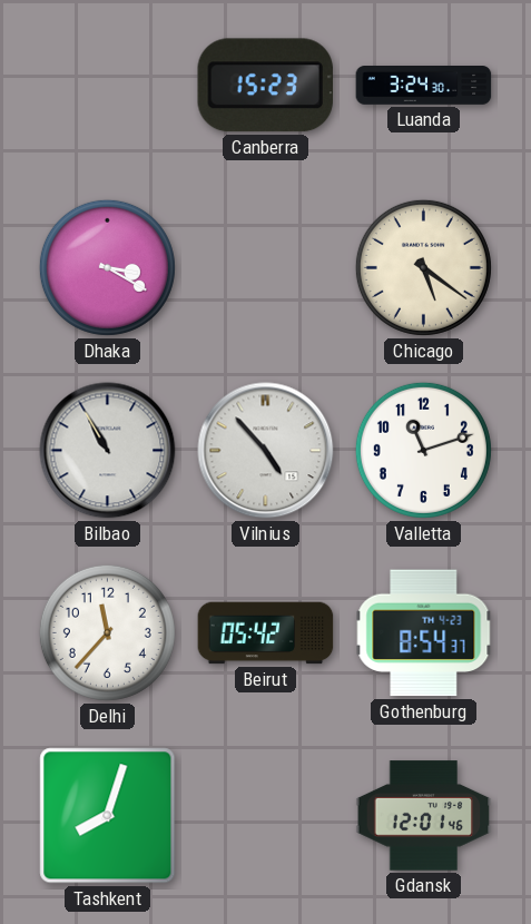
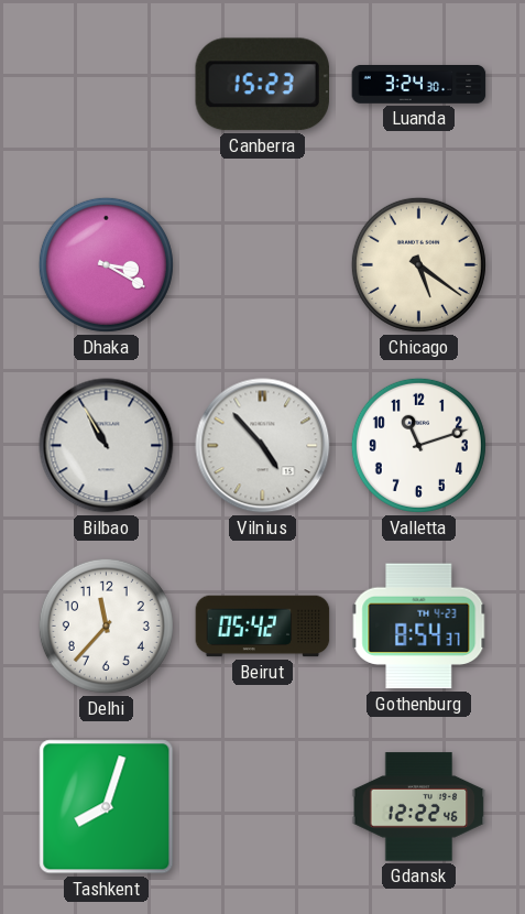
Gdansk: 12:01 -> 12:22
